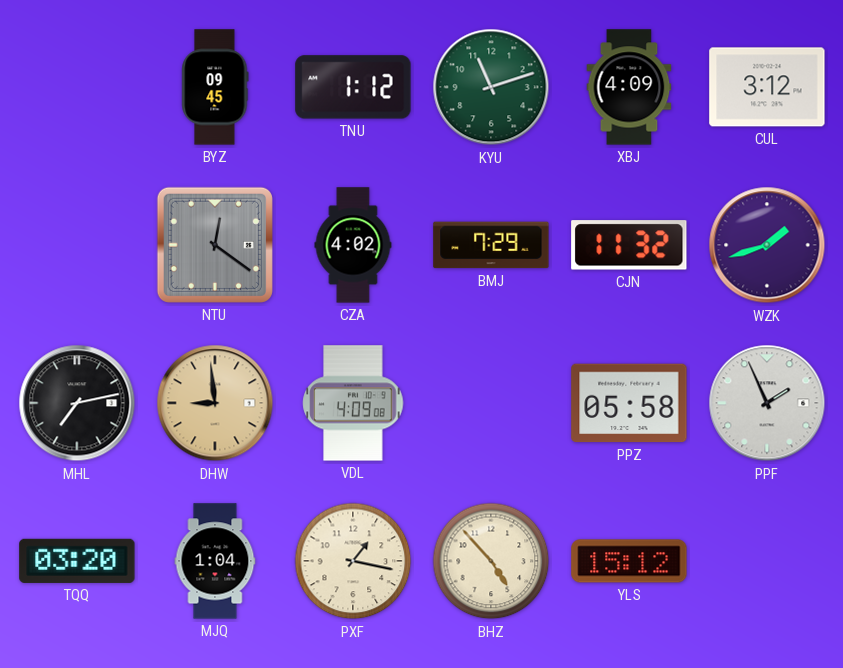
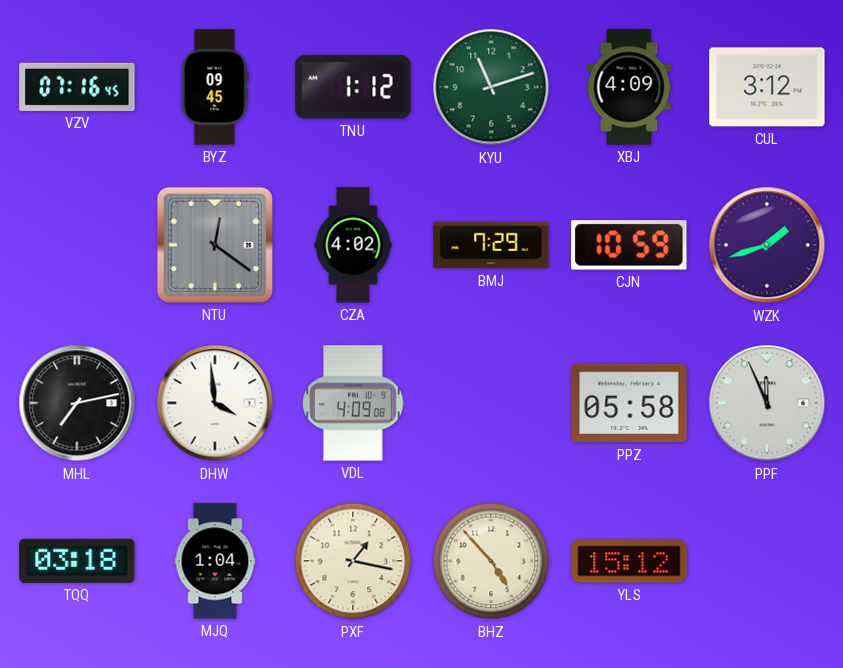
VZV: none -> 07:16
CJN: 11:32 -> 10:59
DHW: 8:59 -> 3:59
DHW dial: champagne -> white
PPF: 1:56 -> 11:56
TQQ: 03:20 -> 03:18
